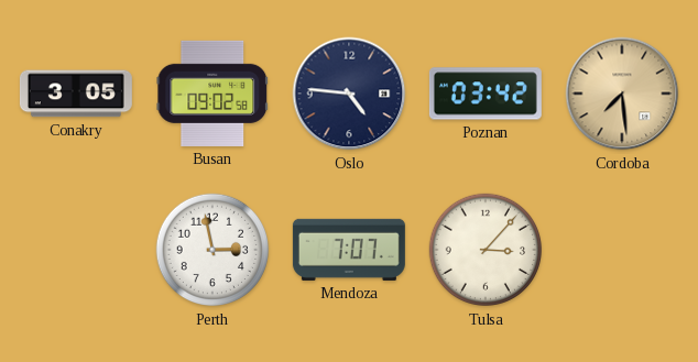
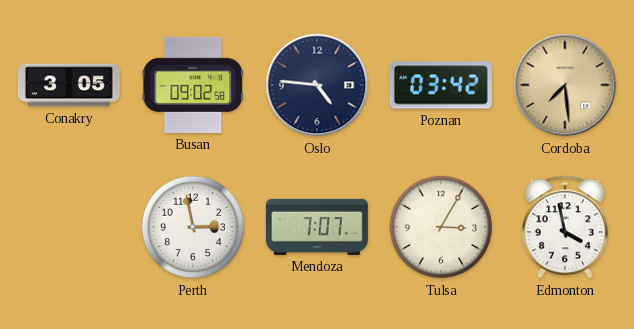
Tulsa: 3:07 -> 3:05
Edmonton: none -> 3:58
